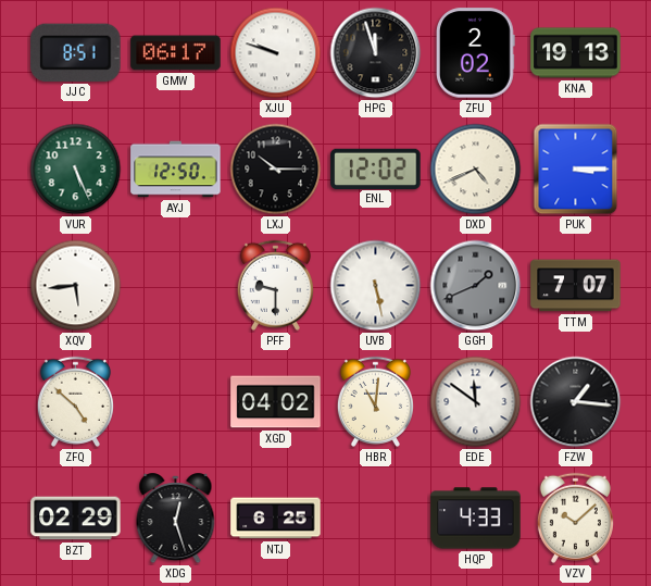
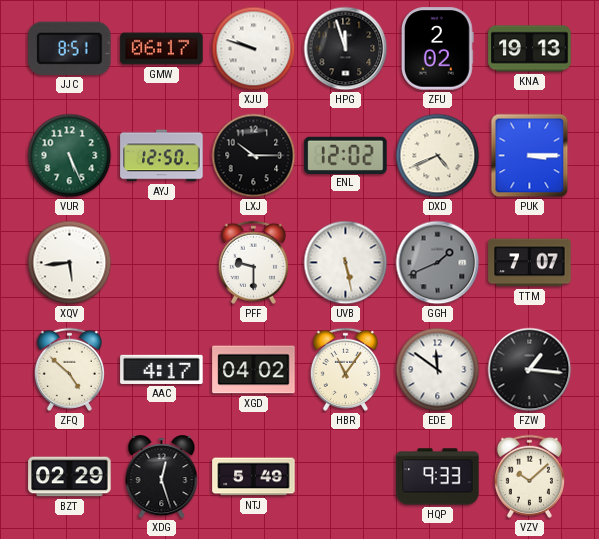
AAC: none -> 4:17
HBR: 11:01 -> 11:06
NTJ: 6:25 -> 5:49
HQP: 4:33 -> 9:33
